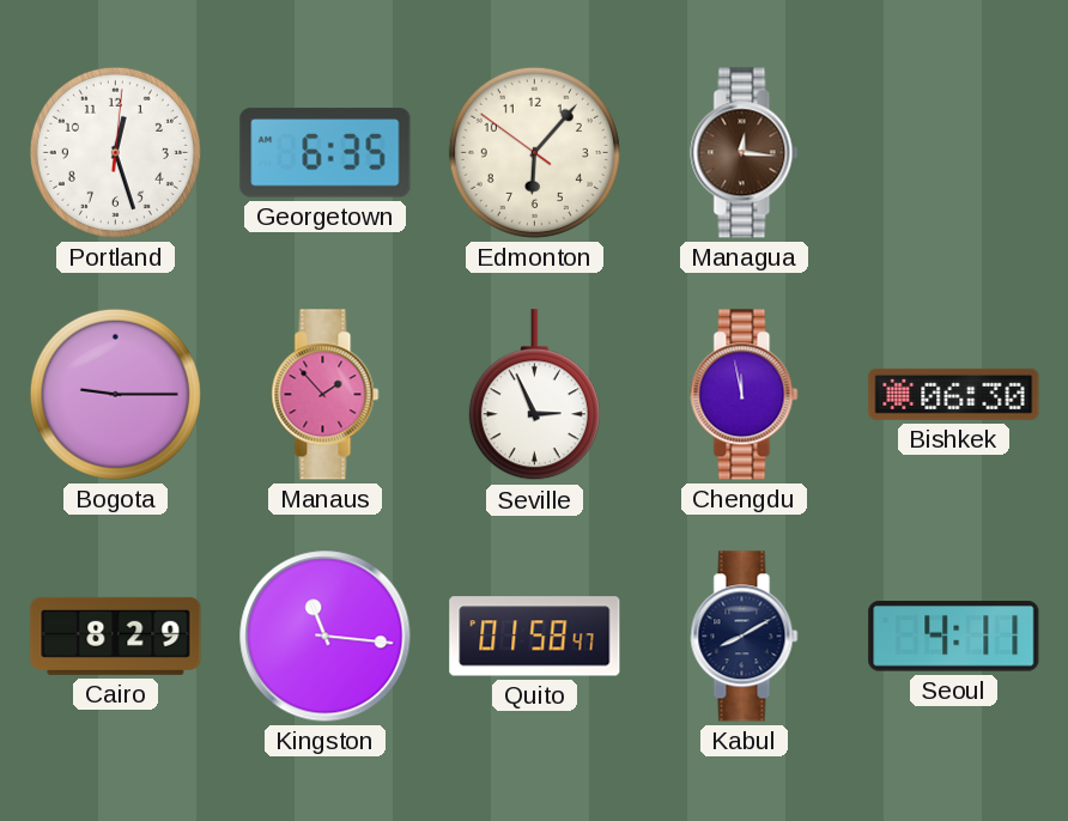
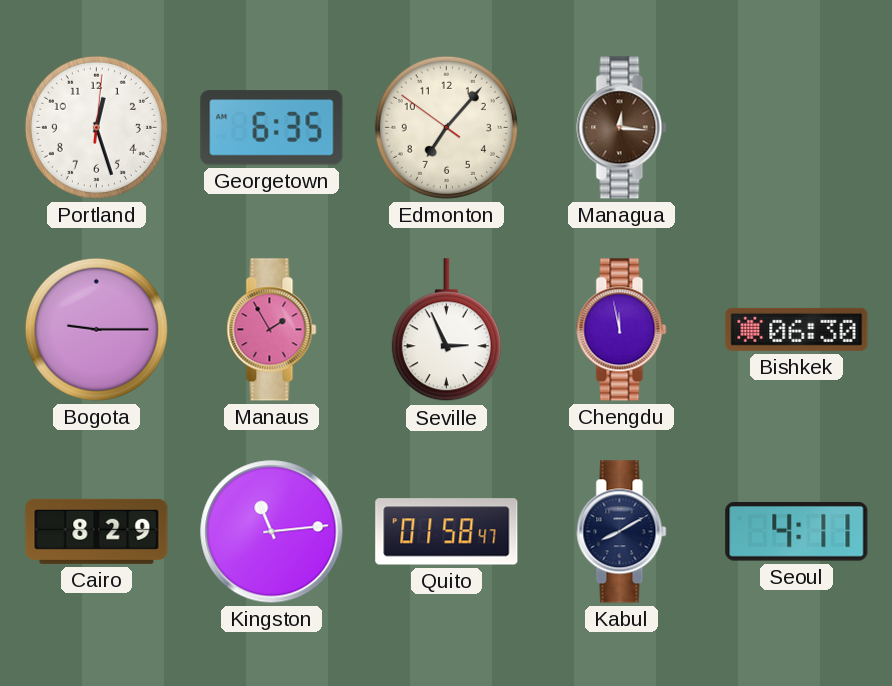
Edmonton: 6:06 -> 7:06
Manaus: 1:53 -> 1:55
Kingston: 11:16 -> 11:14
